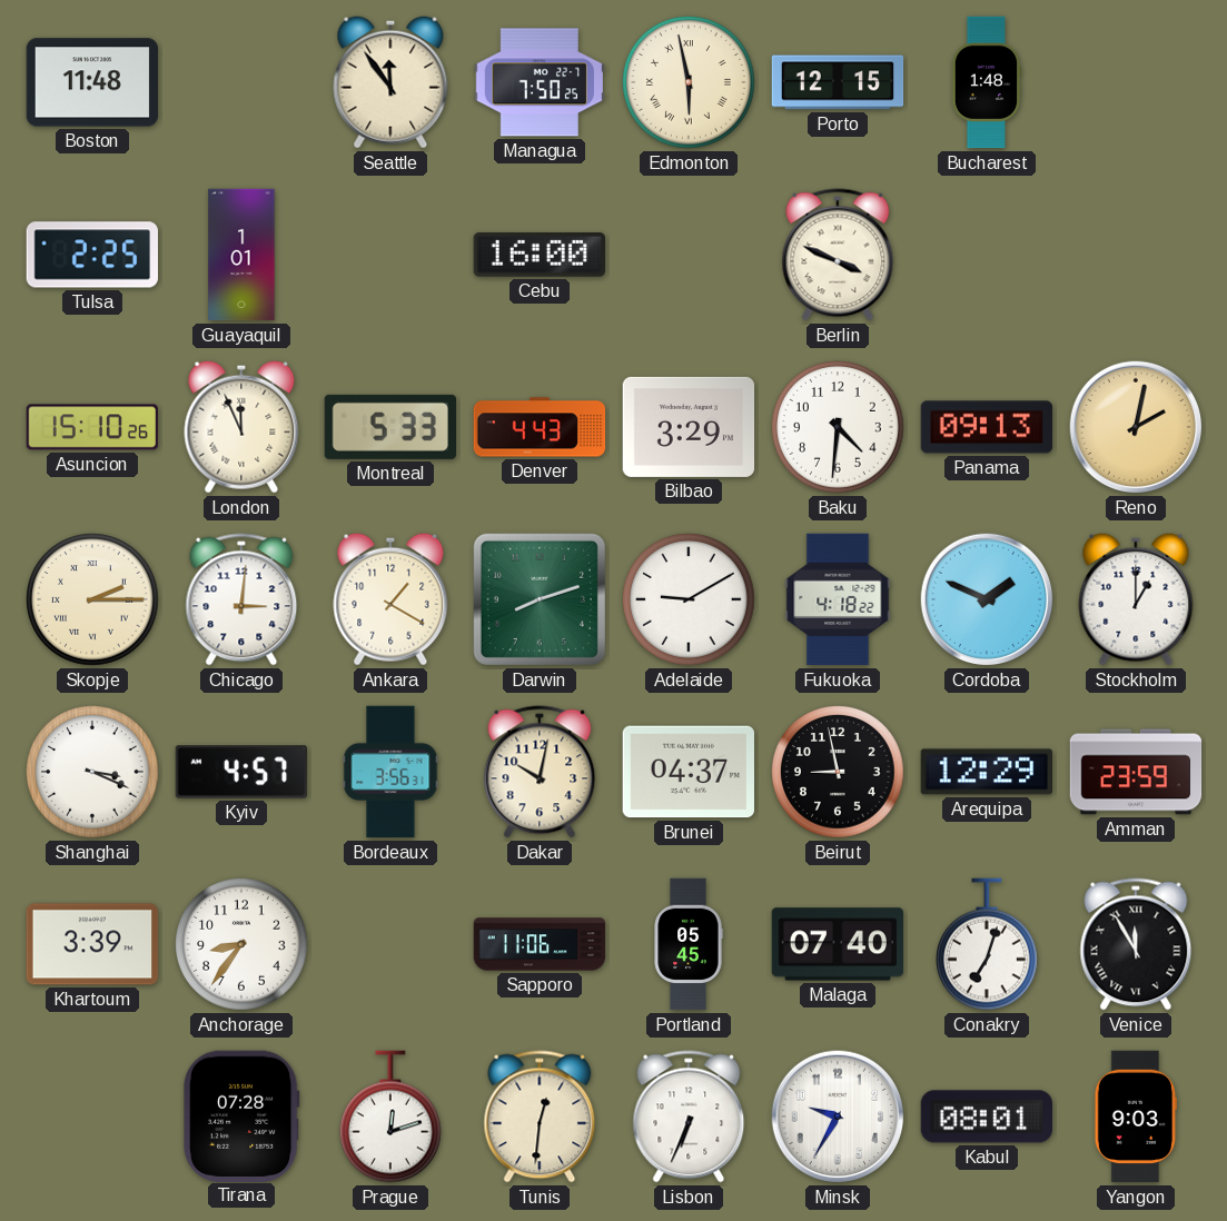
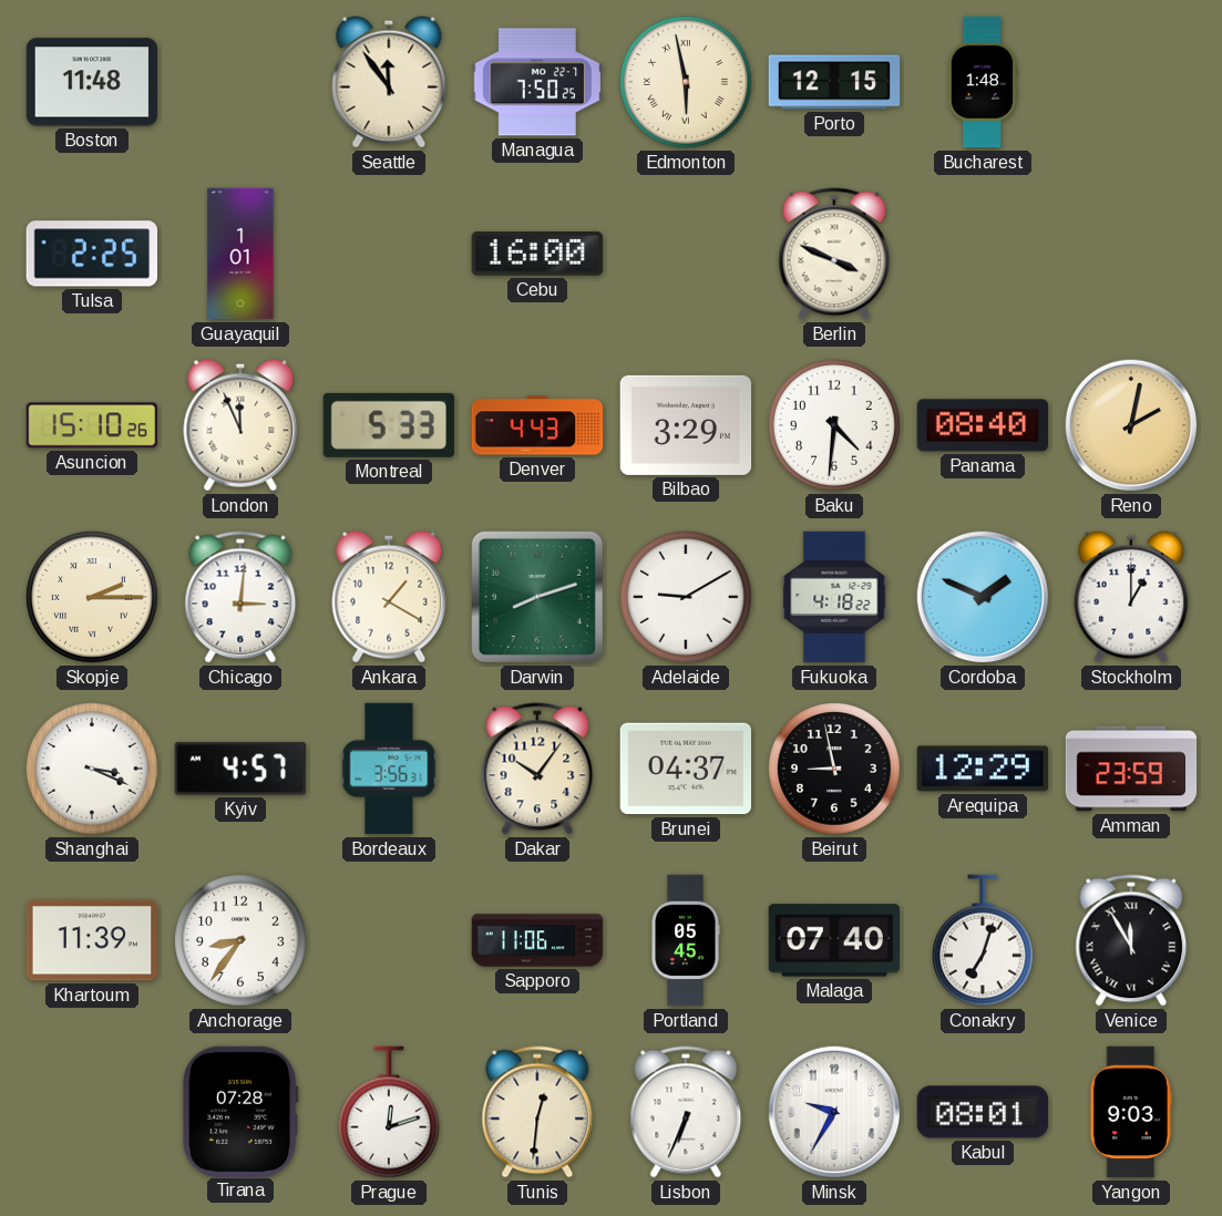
Panama: 09:13 -> 08:40
Dakar: 10:02 -> 10:06
Khartoum: 3:39 -> 11:39
